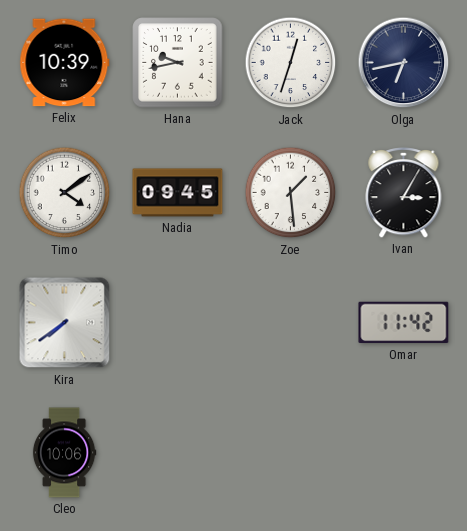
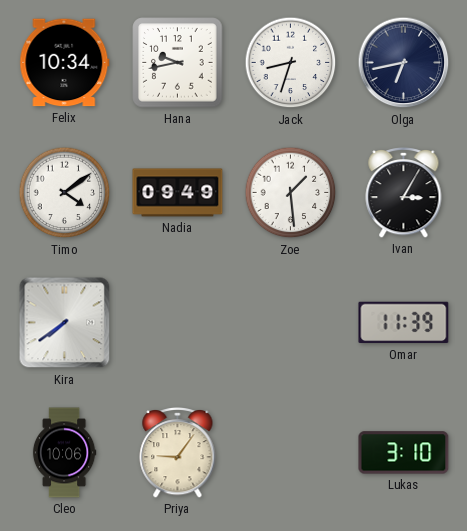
Felix: 10:39 -> 10:34
Jack: 12:33 -> 8:33
Nadia: 09:45 -> 09:49
Omar: 11:42 -> 11:39
Priya: none -> 9:06
Lukas: none -> 3:10
